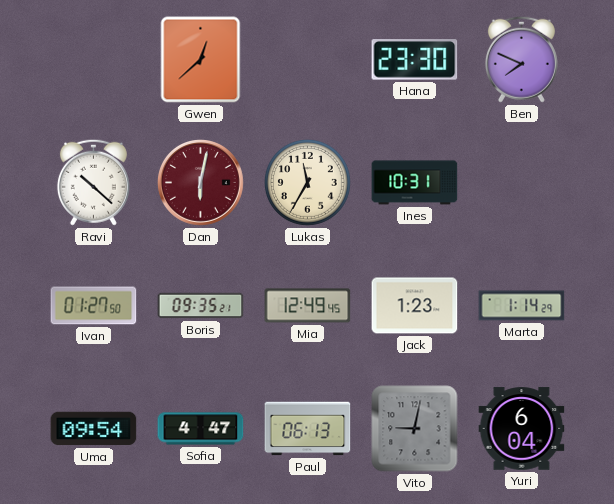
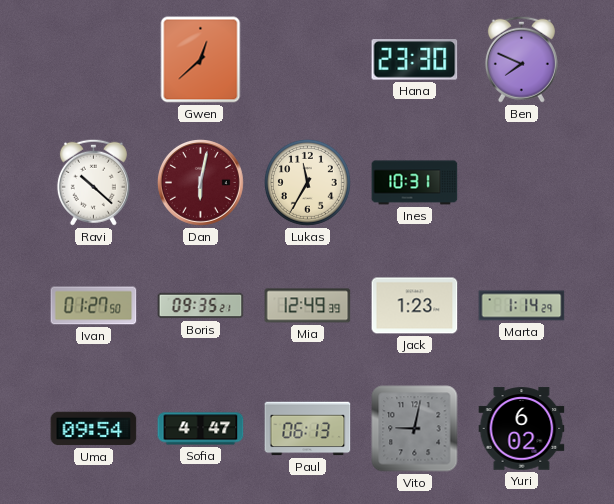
Mia: 12:49:45 -> 12:49:39
Yuri: 6:04 -> 6:02
